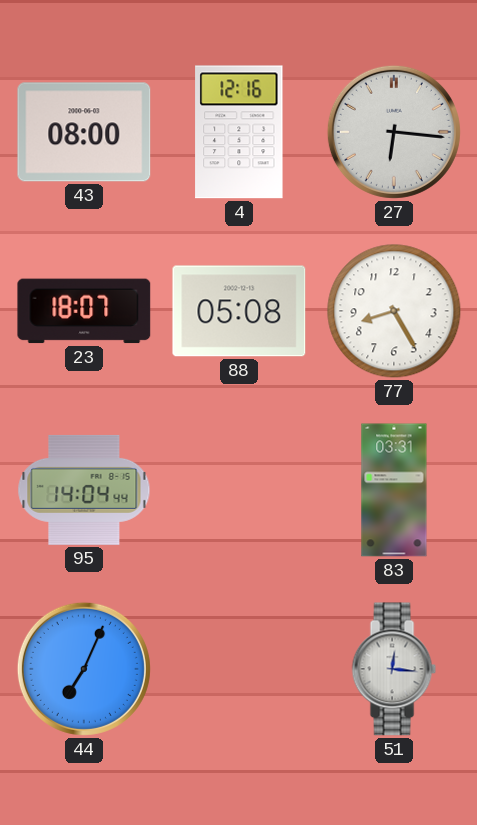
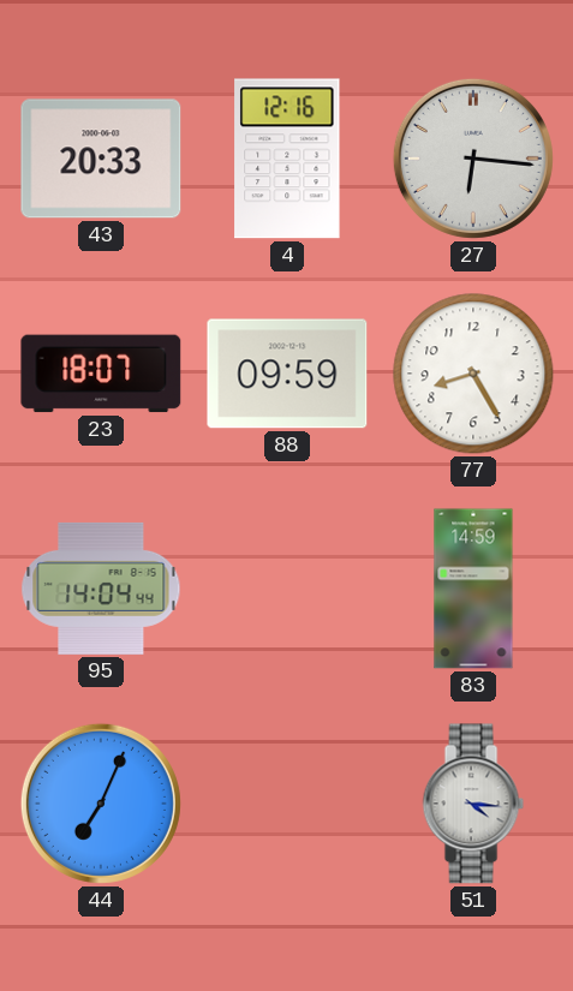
43: 08:00 -> 20:33
88: 05:08 -> 09:59
83: 03:31 -> 14:59
51: 12:16 -> 4:16
